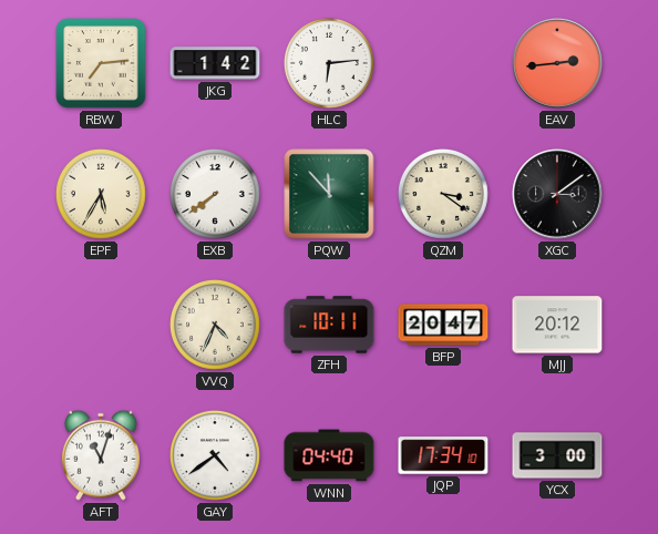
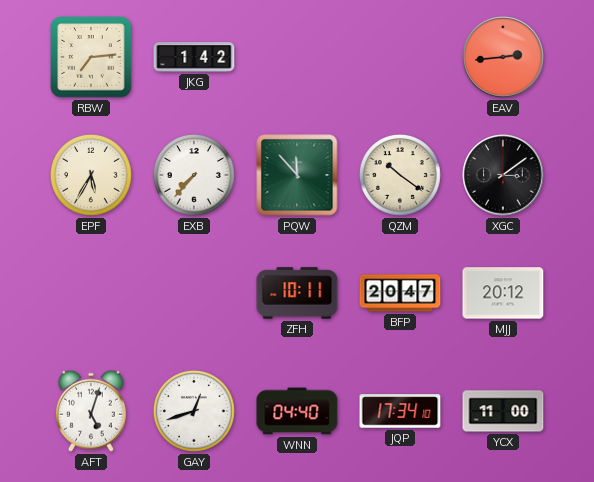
HLC: 6:14 -> none
EXB: 7:39 -> 7:37
QZM: 3:21 -> 10:21
VVQ: 4:34 -> none
AFT: 11:03 -> 5:03
GAY: 4:39 -> 12:42
YCX: 3:00 -> 11:00
